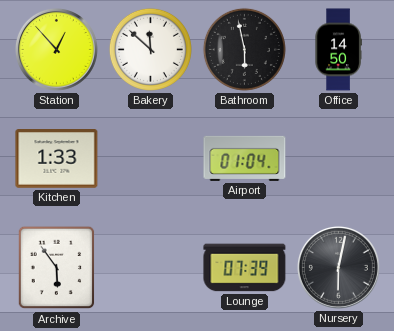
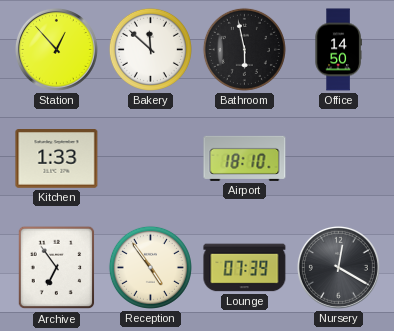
Airport: 01:04 -> 18:10
Archive: 5:54 -> 6:54
Reception: none -> 4:54
Nursery: 6:02 -> 12:20
